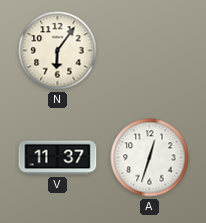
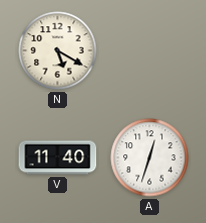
N: 6:06 -> 5:20
V: 11:37 -> 11:40
